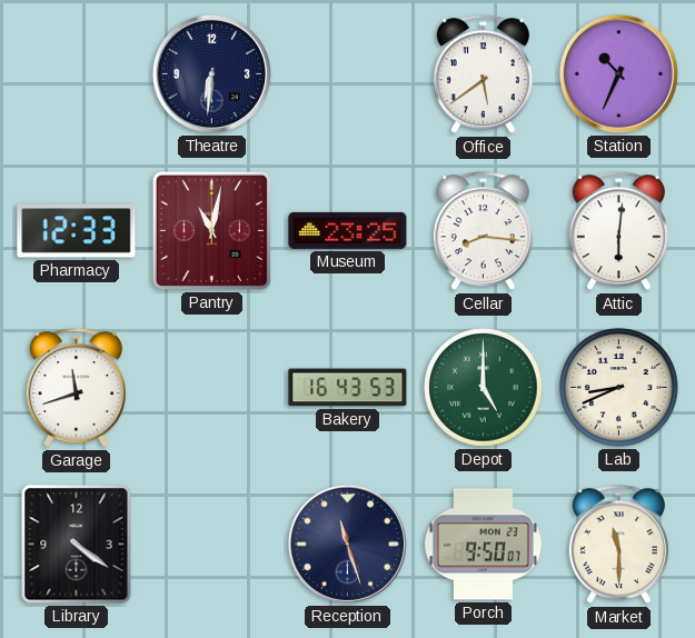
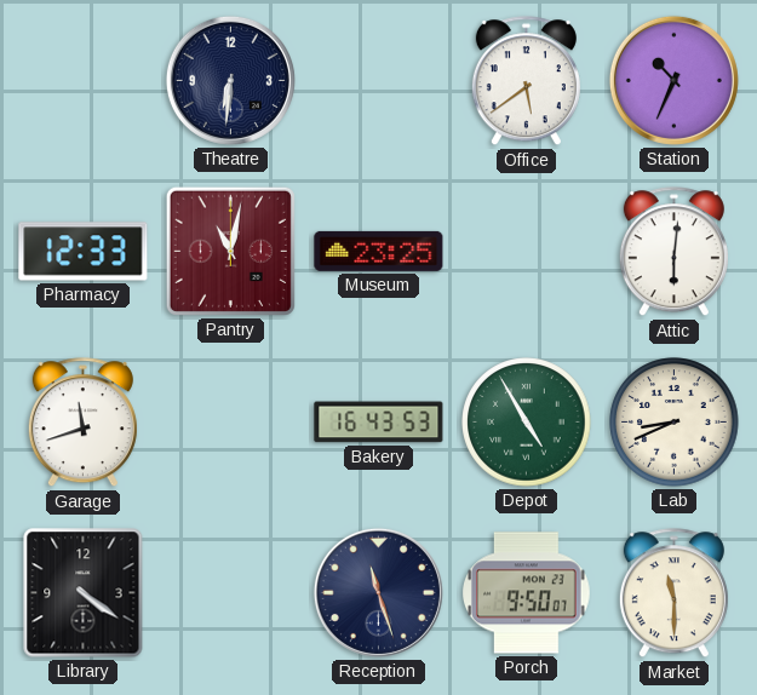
Cellar: 8:16 -> none
Depot: 5:00 -> 4:55
